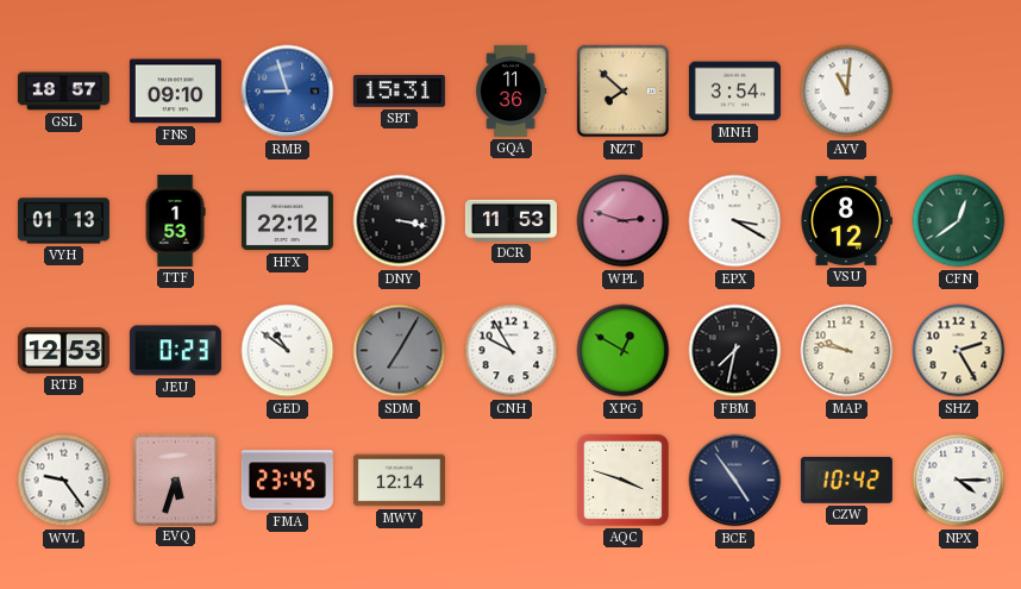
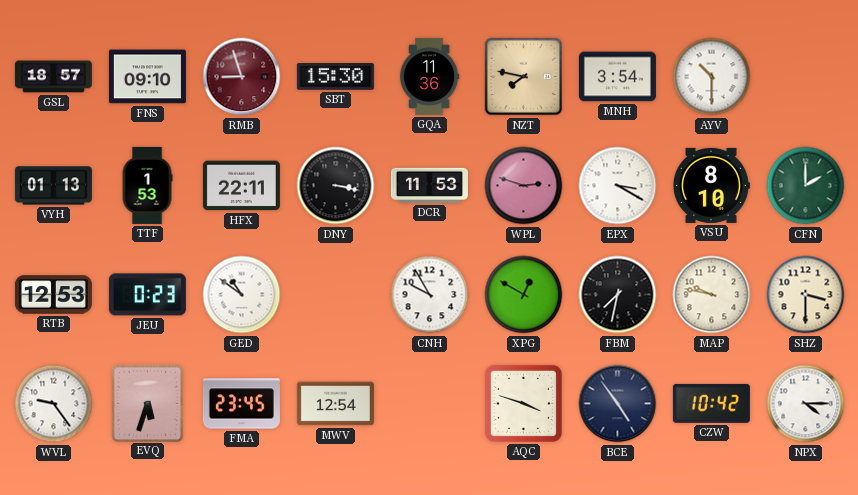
RMB dial: blue -> burgundy
SBT: 15:31 -> 15:30
NZT: 7:52 -> 7:47
AYV: 11:01 -> 10:30
HFX: 22:12 -> 22:11
VSU: 8:12 -> 8:10
CFN: 12:39 -> 2:00
SDM: 7:05 -> none
SHZ: 2:25 -> 3:30
MWV: 12:14 -> 12:54
